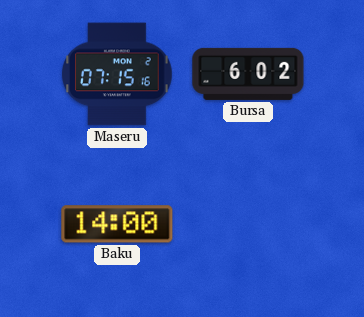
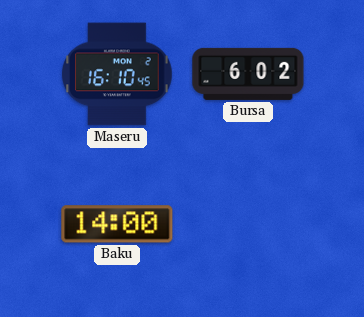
Maseru: 07:15 -> 16:10
